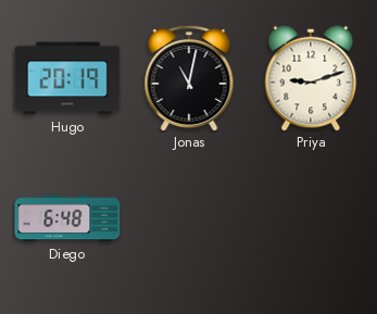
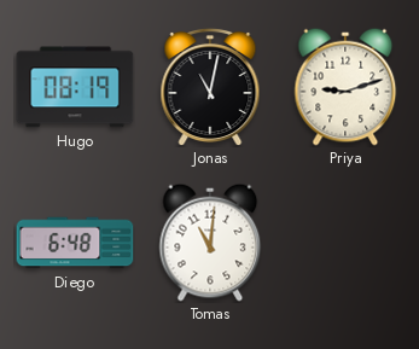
Hugo: 20:19 -> 08:19
Tomas: none -> 11:01
